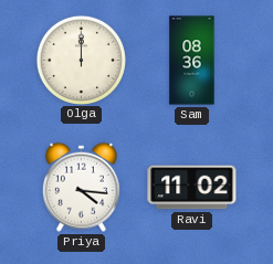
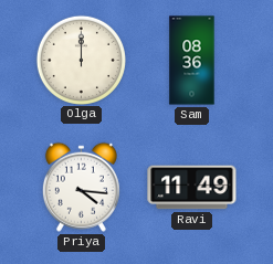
Ravi: 11:02 -> 11:49
